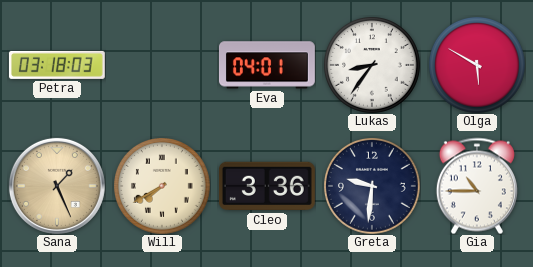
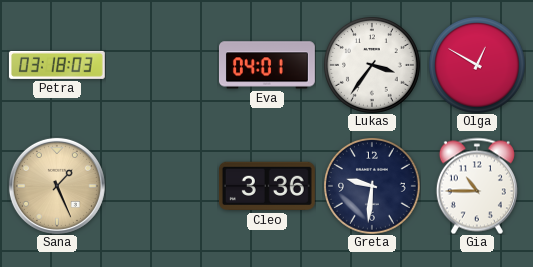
Lukas: 8:36 -> 3:36
Olga: 5:50 -> 12:50
Will: 7:40 -> none
